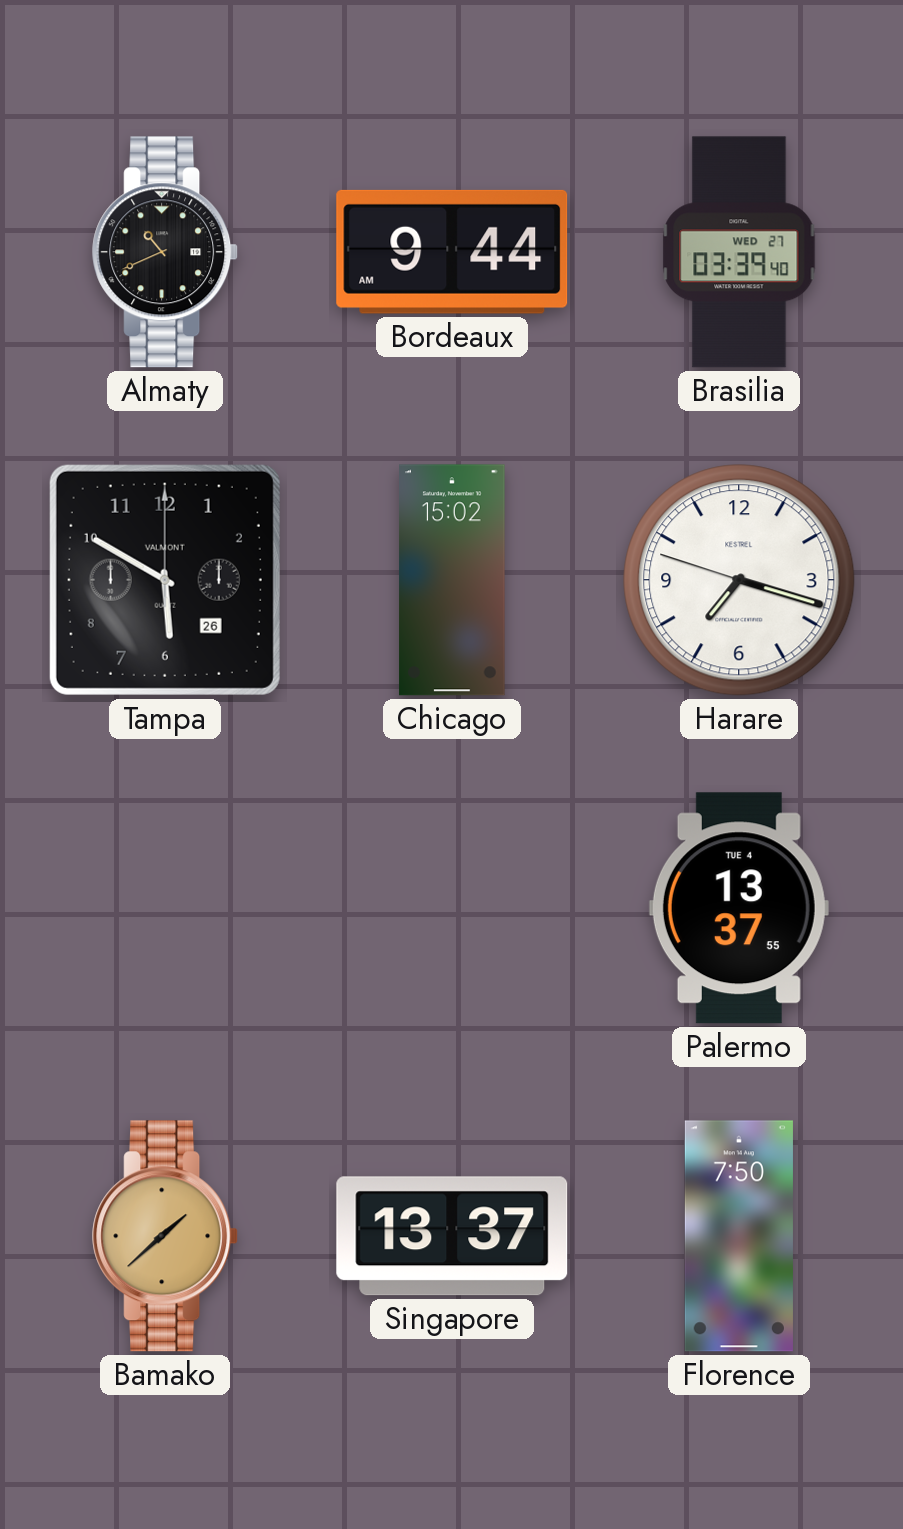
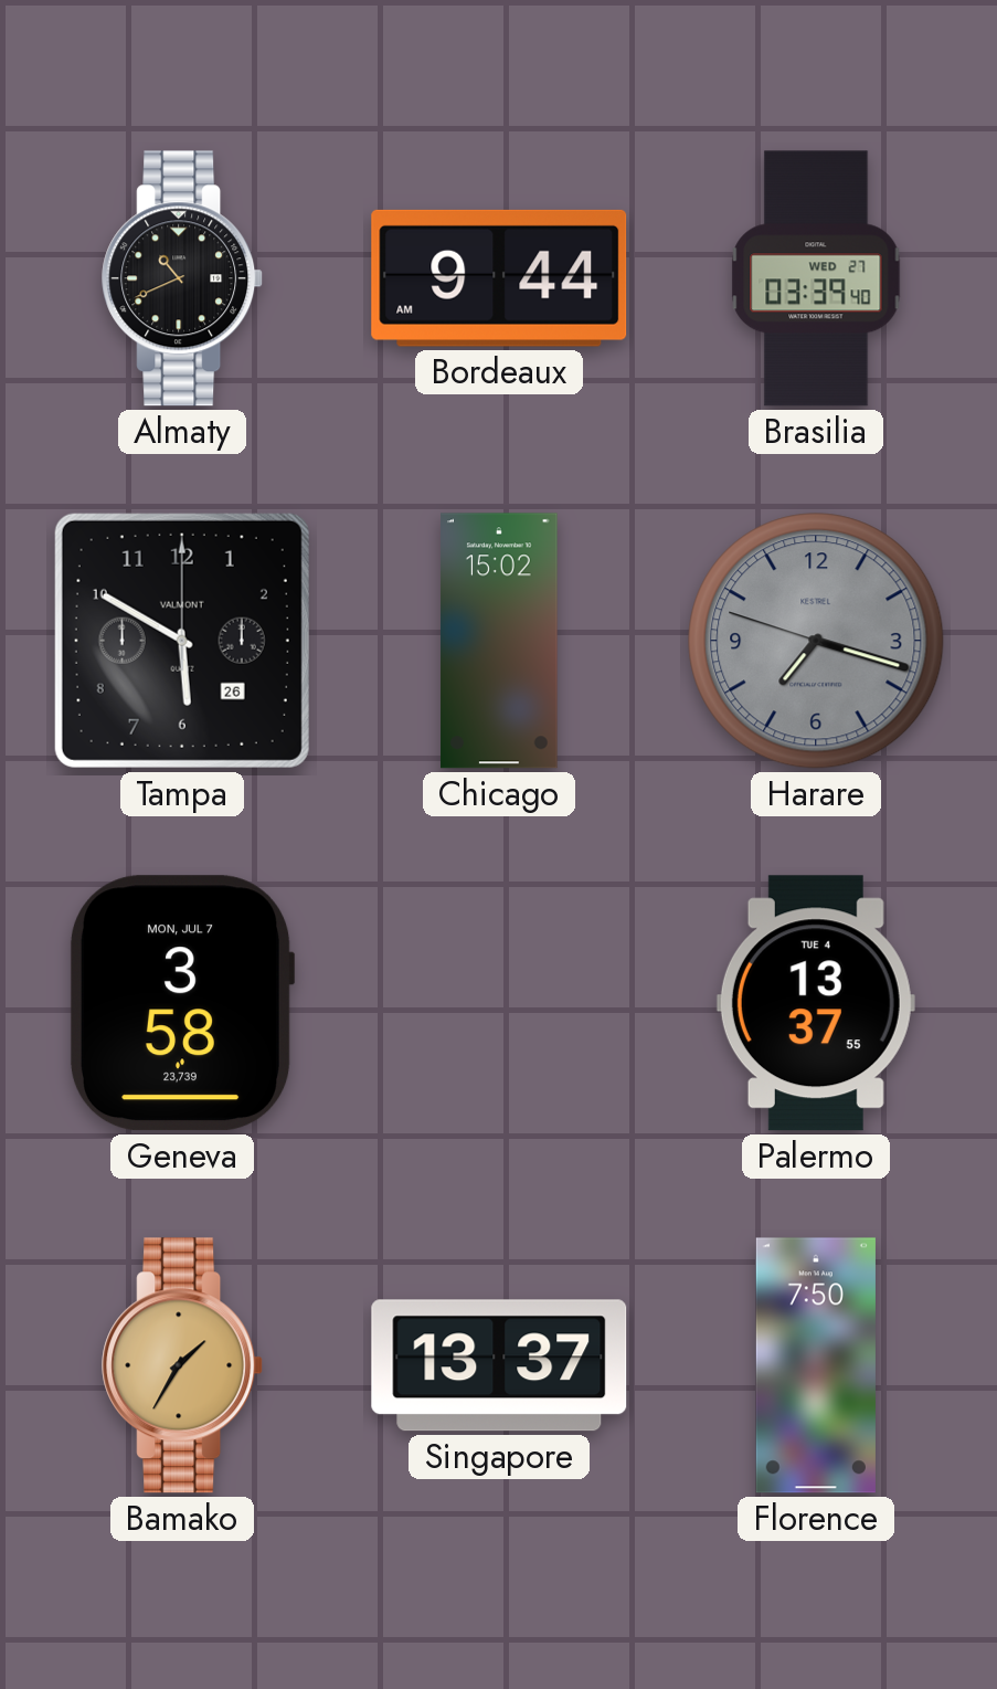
Harare dial: white -> grey
Geneva: none -> 3:58
Bamako: 1:38 -> 1:35
